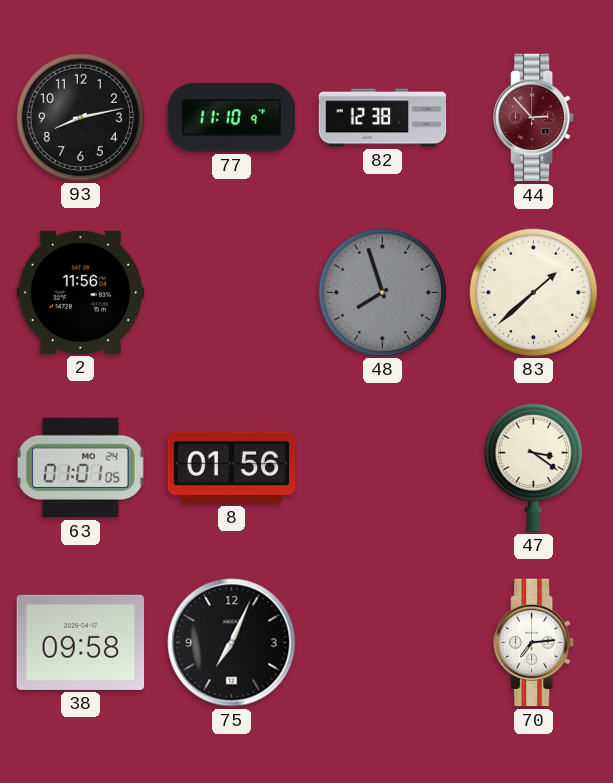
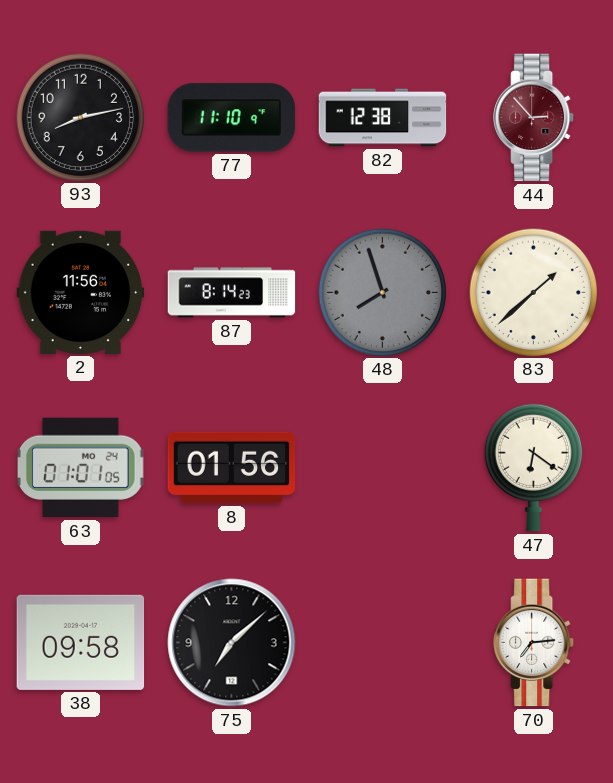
87: none -> 8:14
47: 3:21 -> 6:21
75: 7:04 -> 7:08
